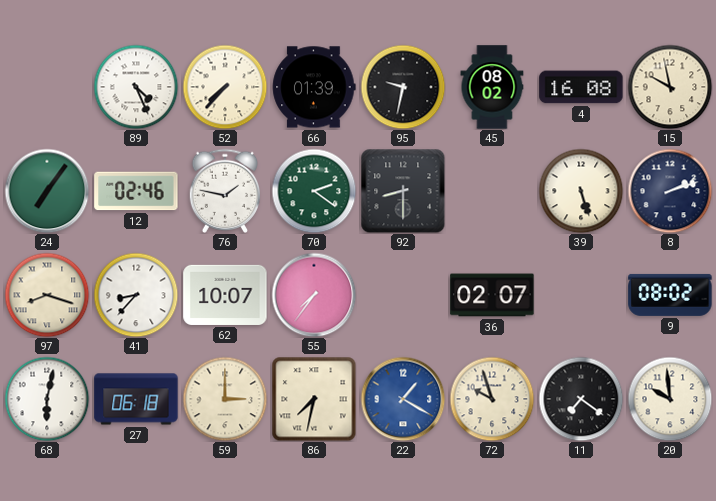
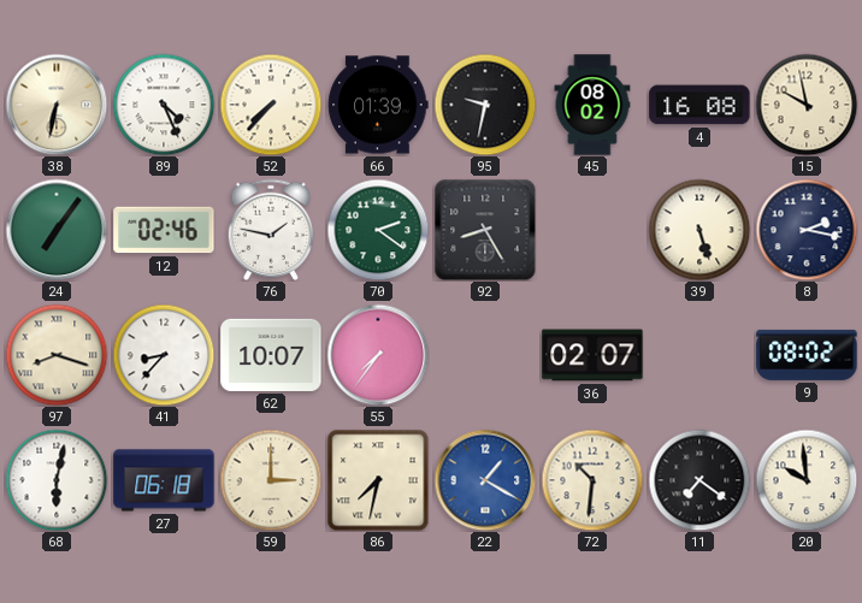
38: none -> 6:32
92: 8:30 -> 8:25
8: 2:12 -> 2:17
72: 9:57 -> 10:31
